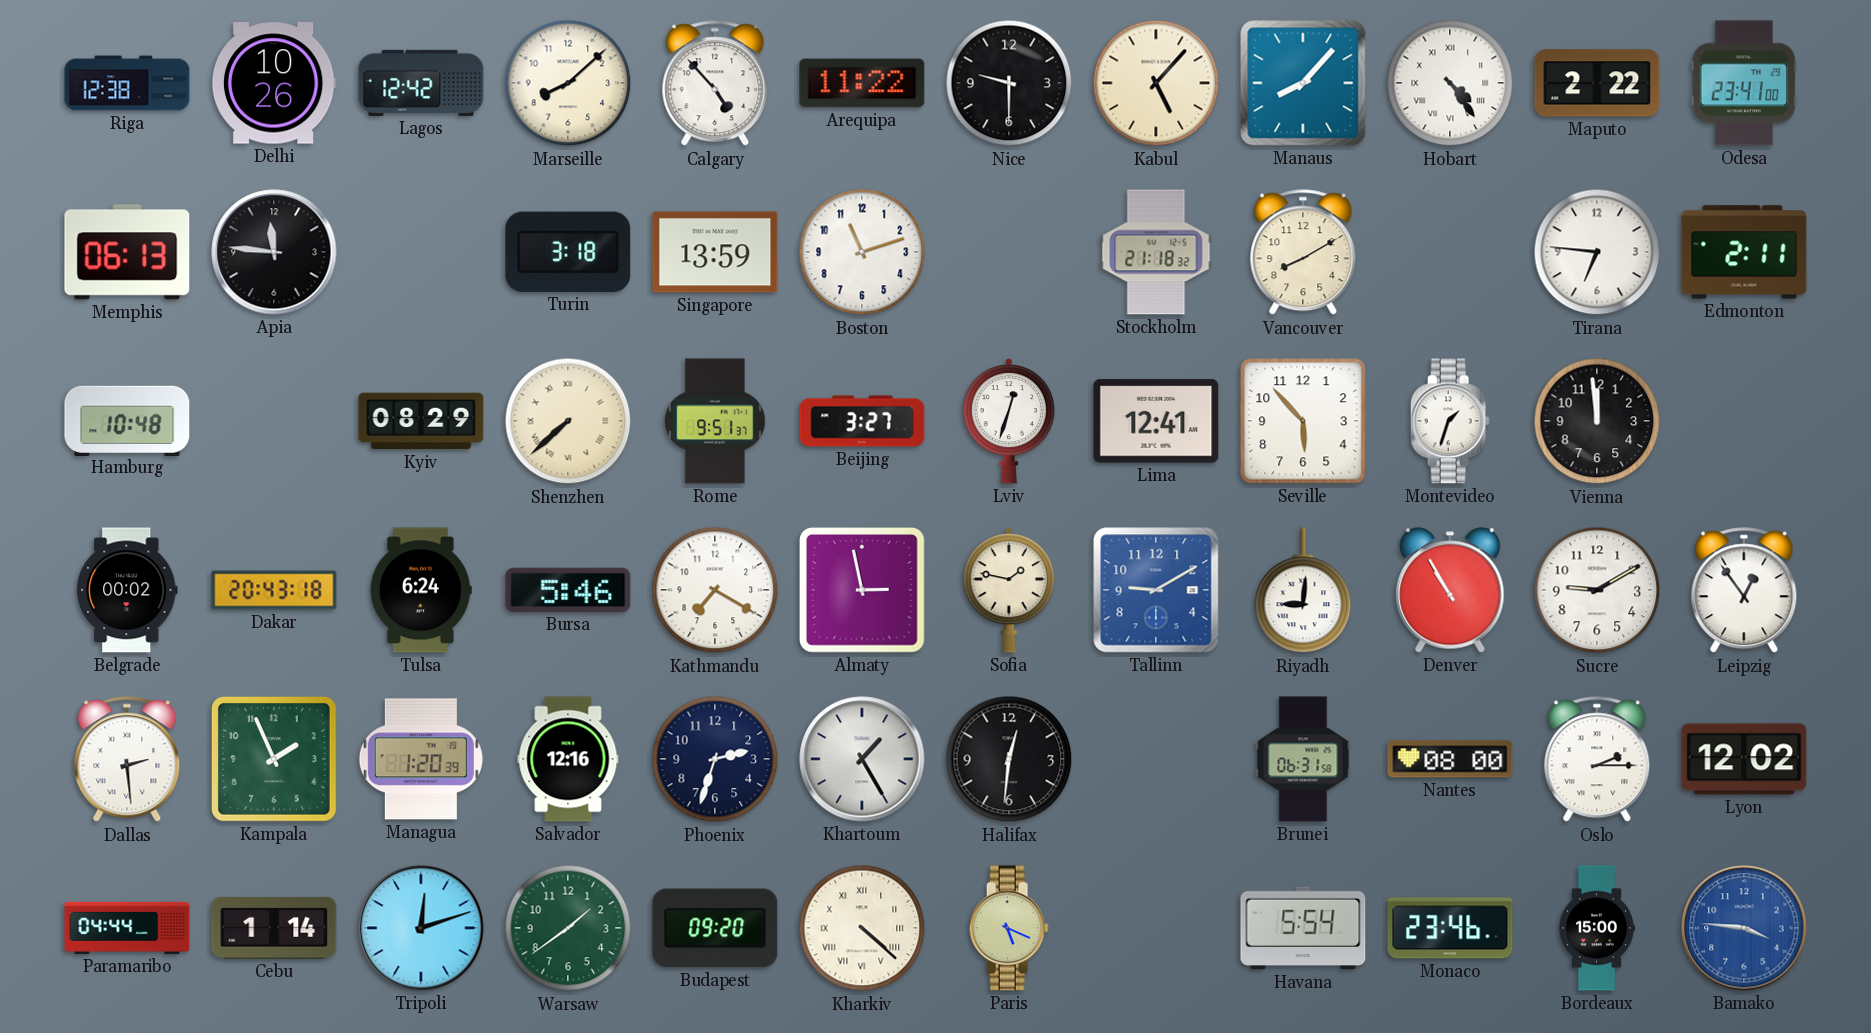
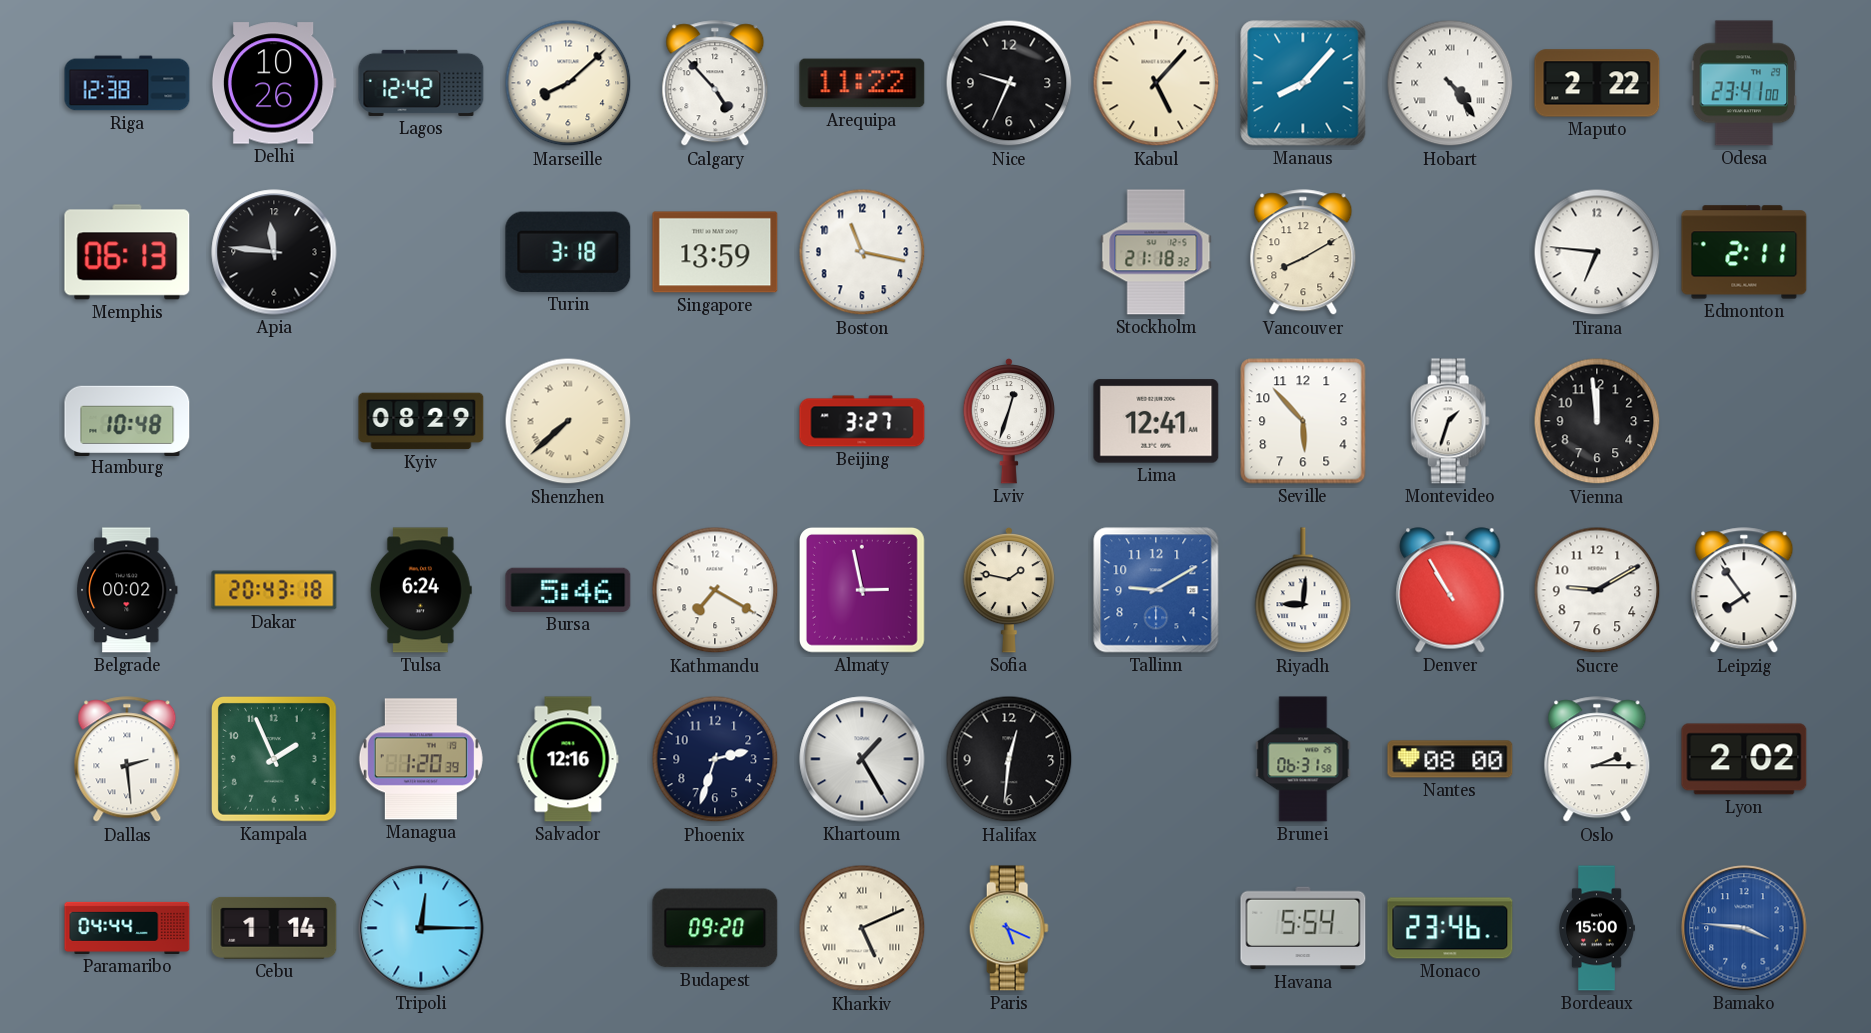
Nice: 9:30 -> 9:34
Boston: 11:12 -> 11:17
Rome: 9:51 -> none
Leipzig: 12:54 -> 7:54
Lyon: 12:02 -> 2:02
Tripoli: 12:12 -> 12:15
Warsaw: 1:39 -> none
Kharkiv: 4:22 -> 5:11
